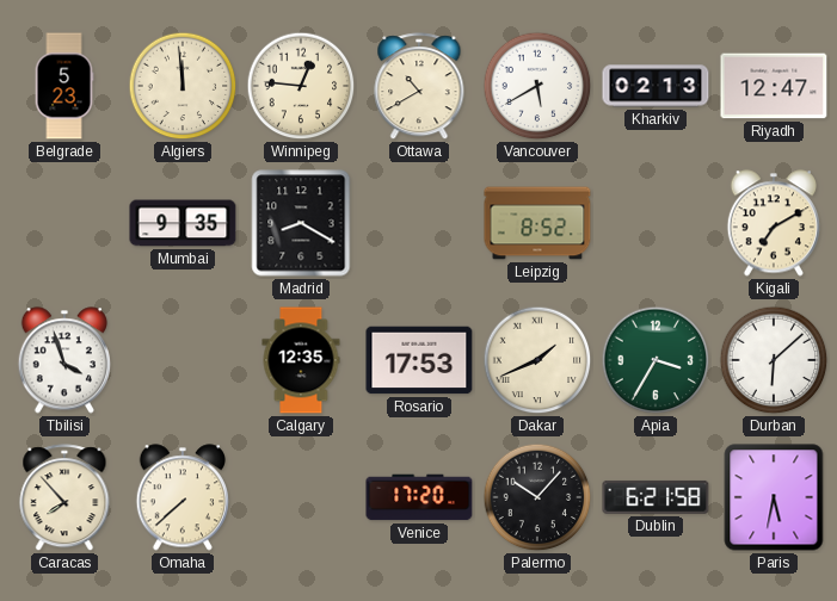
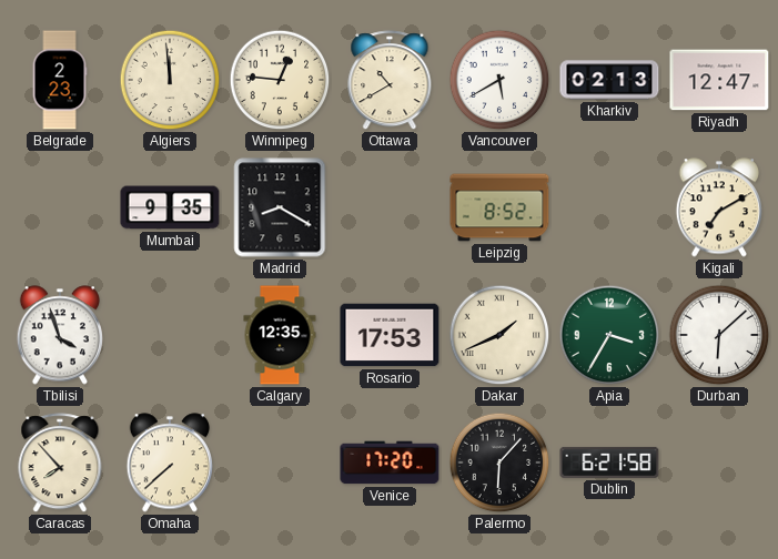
Belgrade: 5:23 -> 2:23
Palermo: 10:07 -> 6:07
Paris: 5:32 -> none
